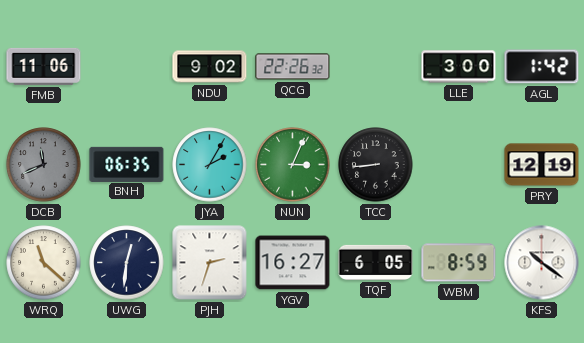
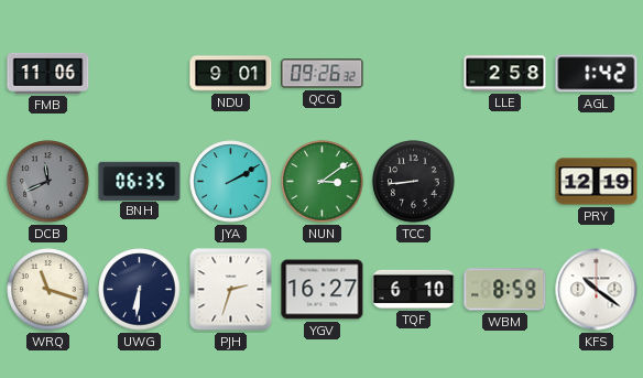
NDU: 9:02 -> 9:01
QCG: 22:26 -> 09:26
LLE: 3:00 -> 2:58
JYA: 2:05 -> 2:10
NUN: 3:04 -> 3:09
WRQ: 11:22 -> 11:18
UWG: 12:31 -> 6:31
TQF: 6:05 -> 6:10
